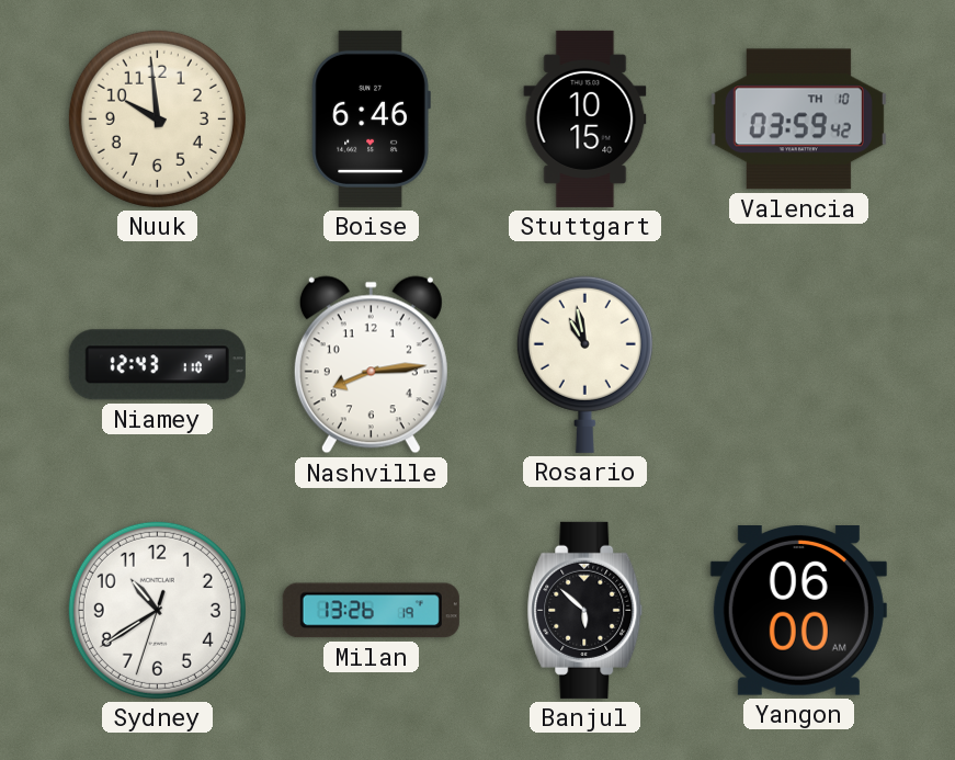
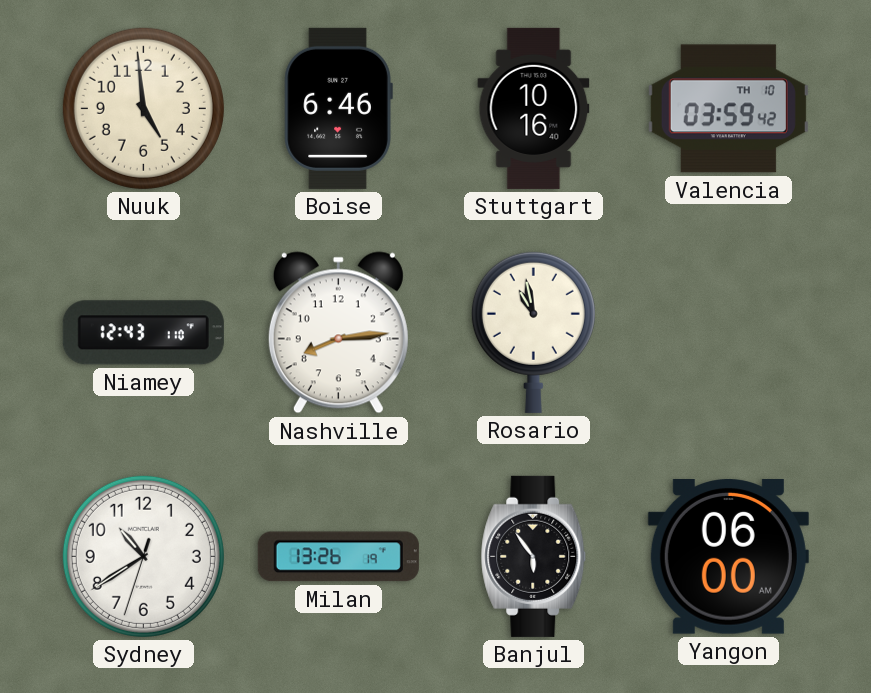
Nuuk: 9:59 -> 4:59
Stuttgart: 10:15 -> 10:16
Banjul: 5:52 -> 5:54
